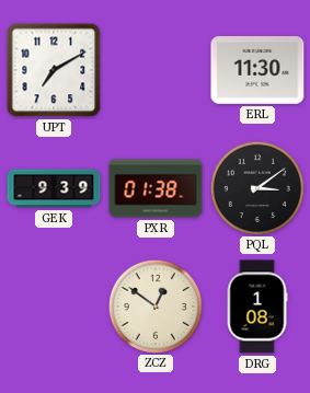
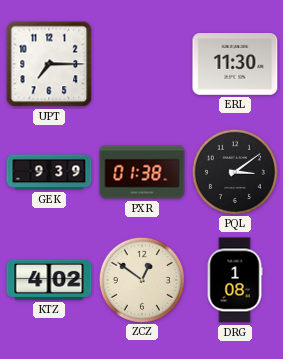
UPT: 7:10 -> 7:15
KTZ: none -> 4:02
